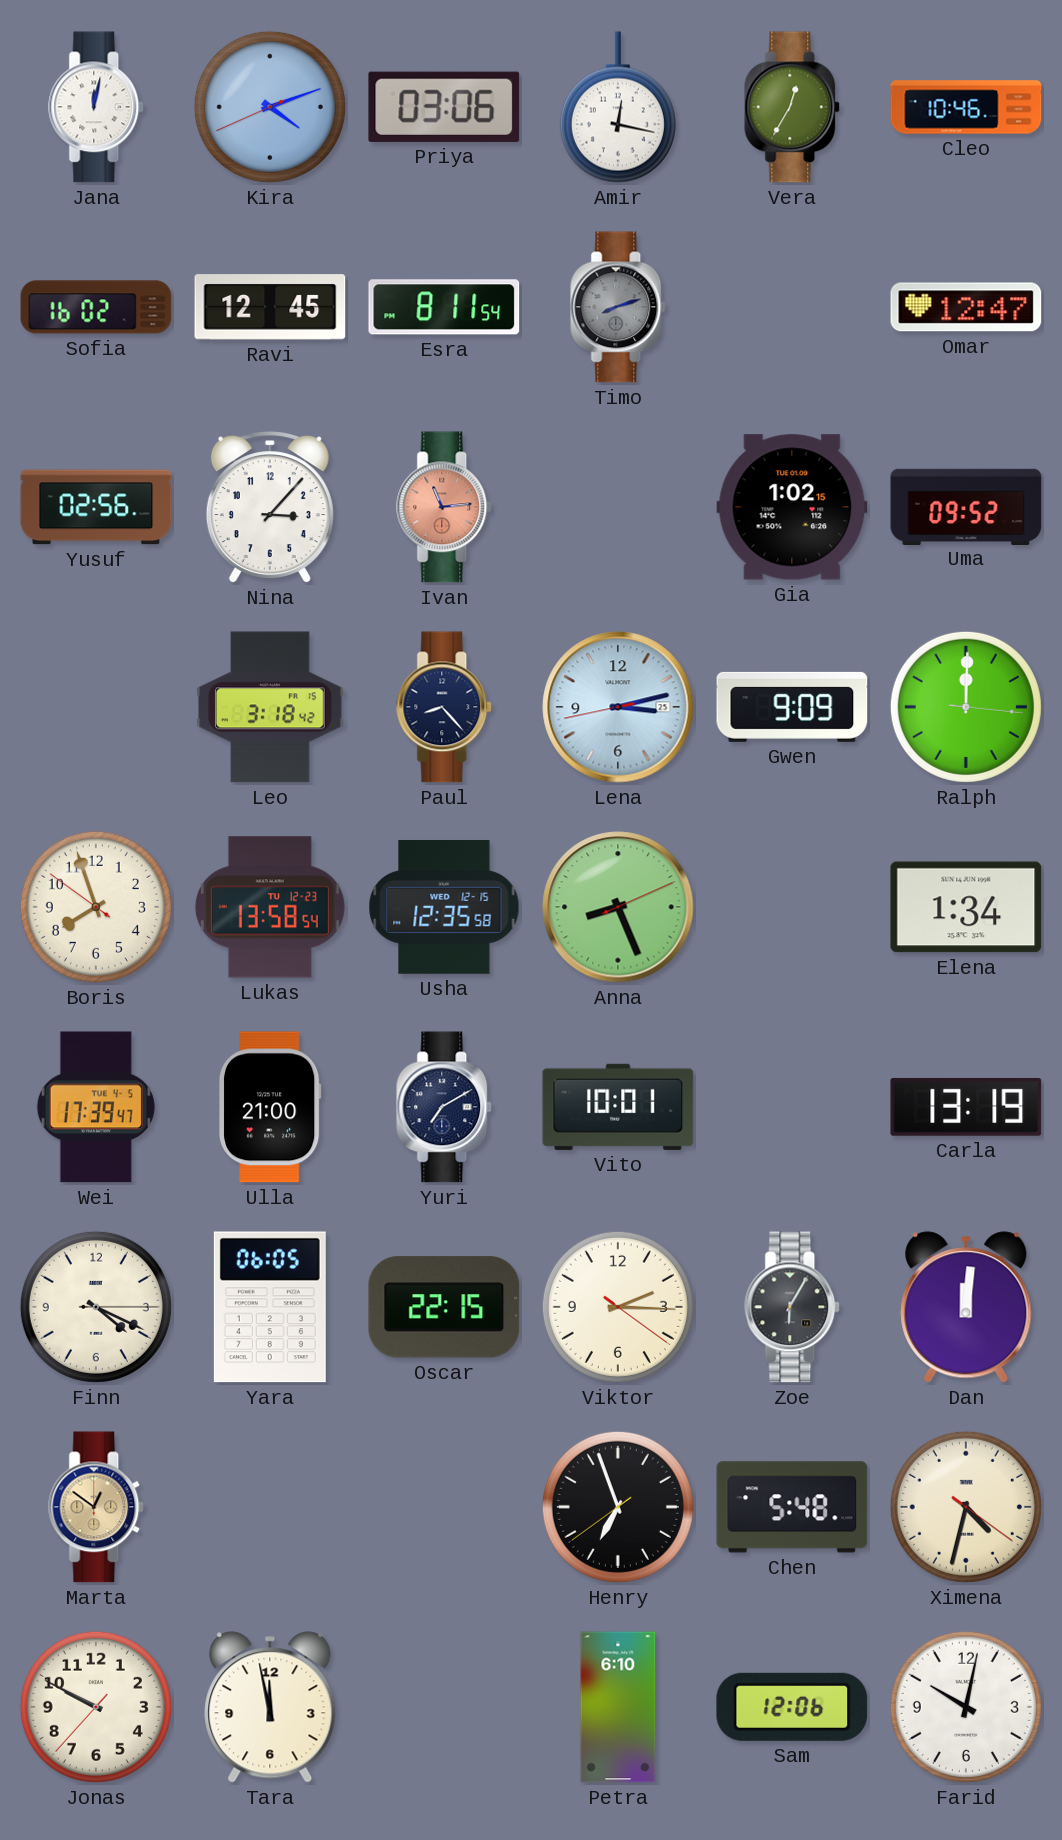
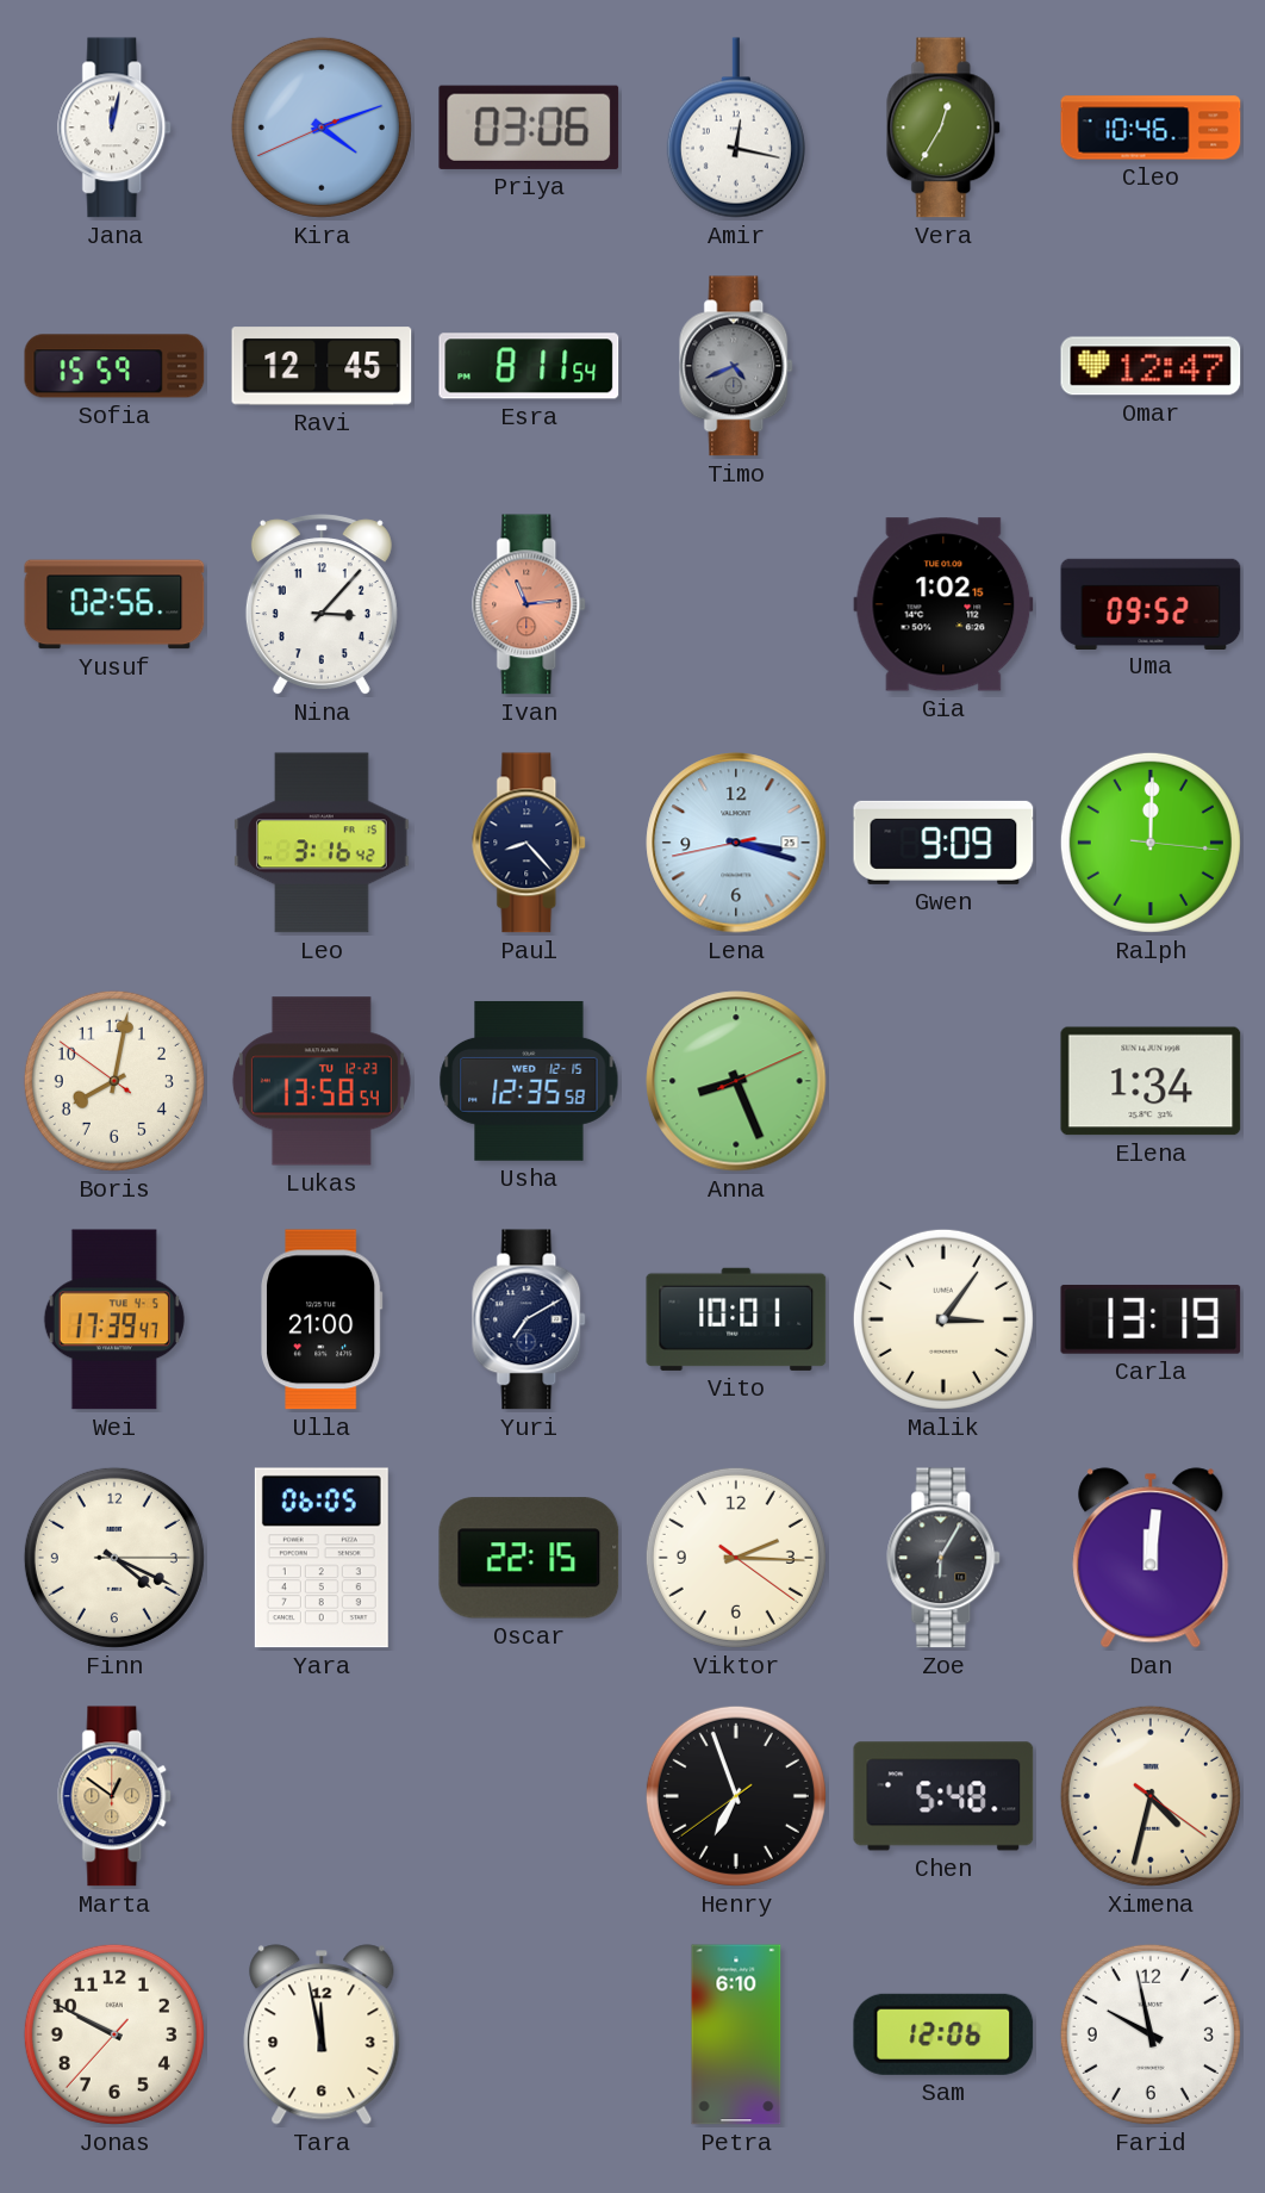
Sofia: 16:02 -> 15:59
Timo: 8:12 -> 4:41
Leo: 3:18 -> 3:16
Lena: 3:12 -> 3:17
Boris: 7:56 -> 8:01
Malik: none -> 3:06
Farid: 10:02 -> 9:58
